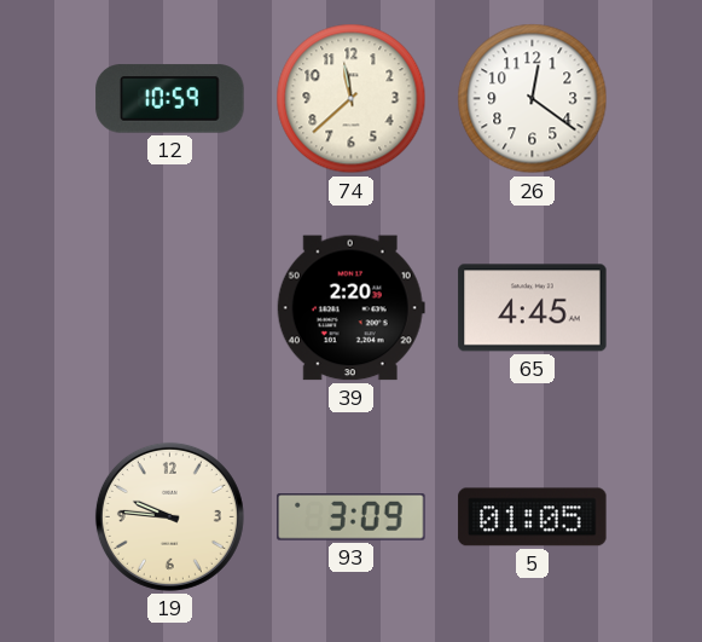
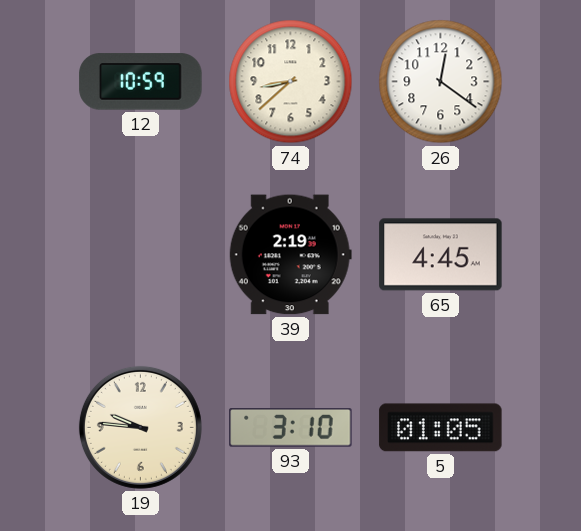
74: 11:38 -> 8:38
39: 2:20 -> 2:19
93: 3:09 -> 3:10
